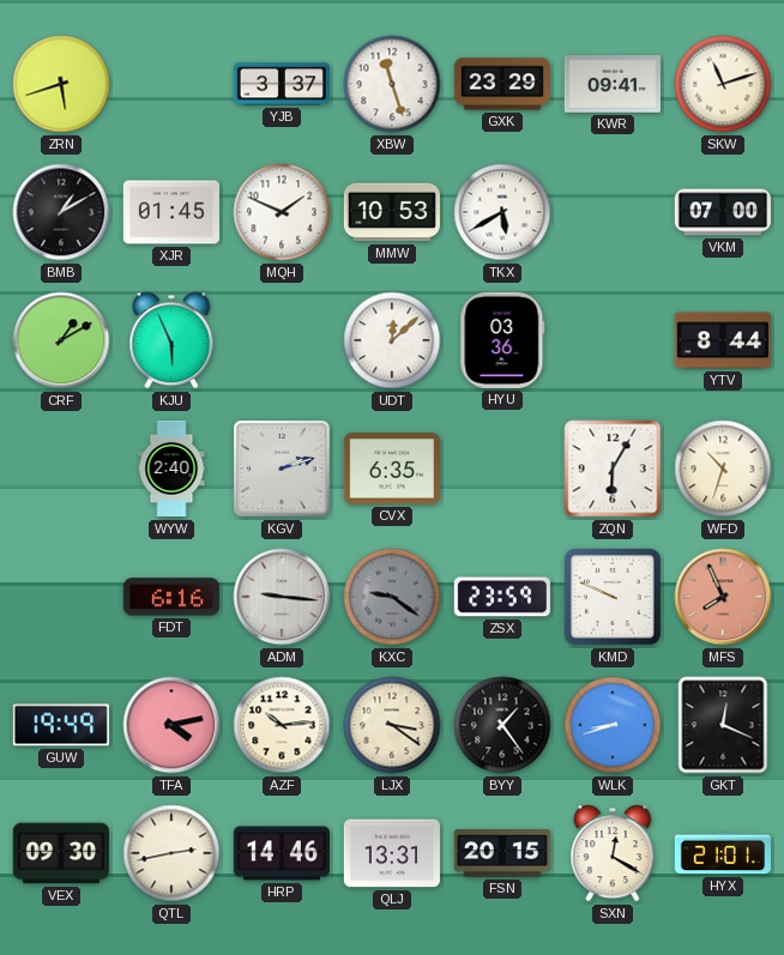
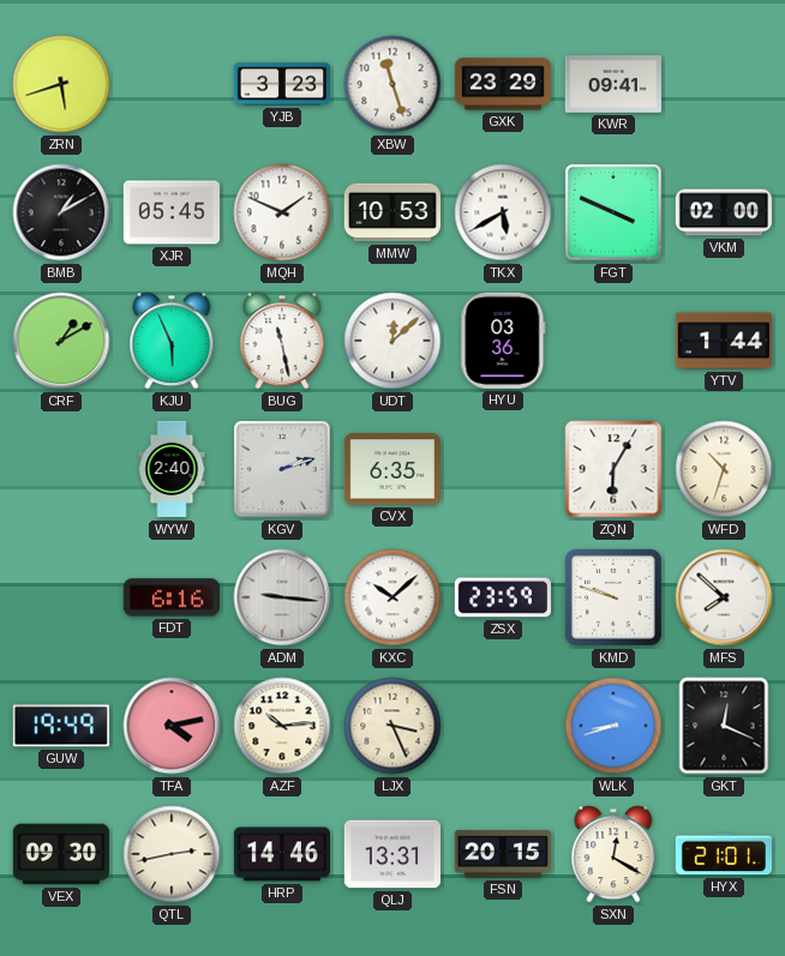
YJB: 3:37 -> 3:23
SKW: 11:12 -> none
XJR: 01:45 -> 05:45
FGT: none -> 3:49
VKM: 07:00 -> 02:00
BUG: none -> 11:28
YTV: 8:44 -> 1:44
KXC: 9:21 -> 10:08
KXC dial: grey -> white
KMD: 9:49 -> 9:48
MFS: 7:56 -> 7:52
MFS dial: salmon -> white
LJX: 3:21 -> 3:26
BYY: 1:24 -> none
